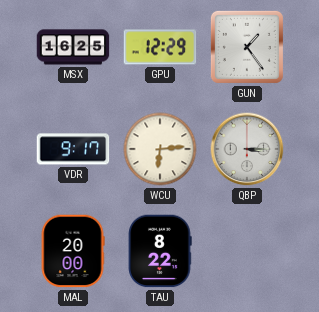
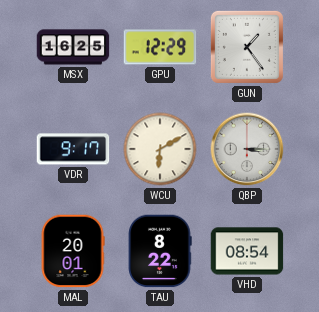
WCU: 6:14 -> 6:10
MAL: 20:00 -> 20:01
VHD: none -> 08:54
